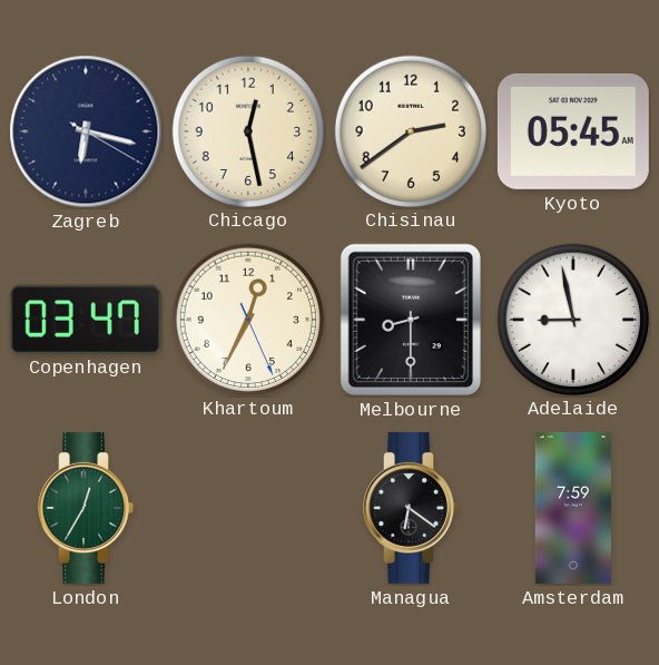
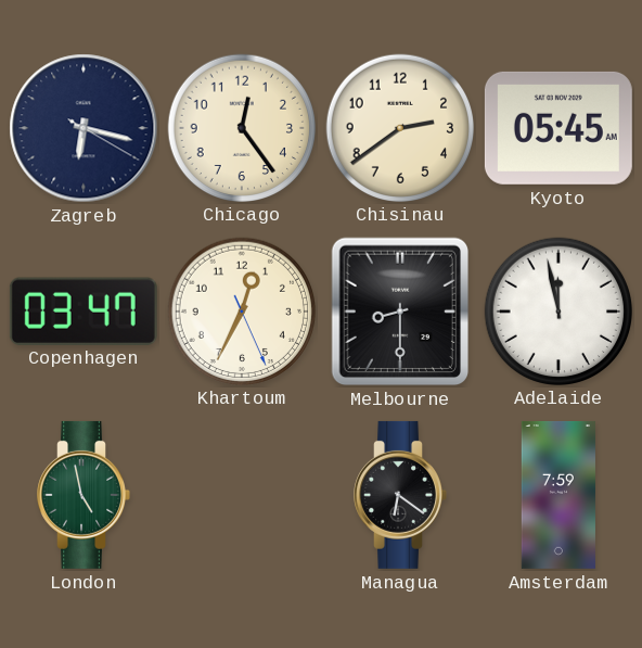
Chicago: 12:28 -> 12:24
Adelaide: 8:58 -> 11:58
London: 12:35 -> 4:58
